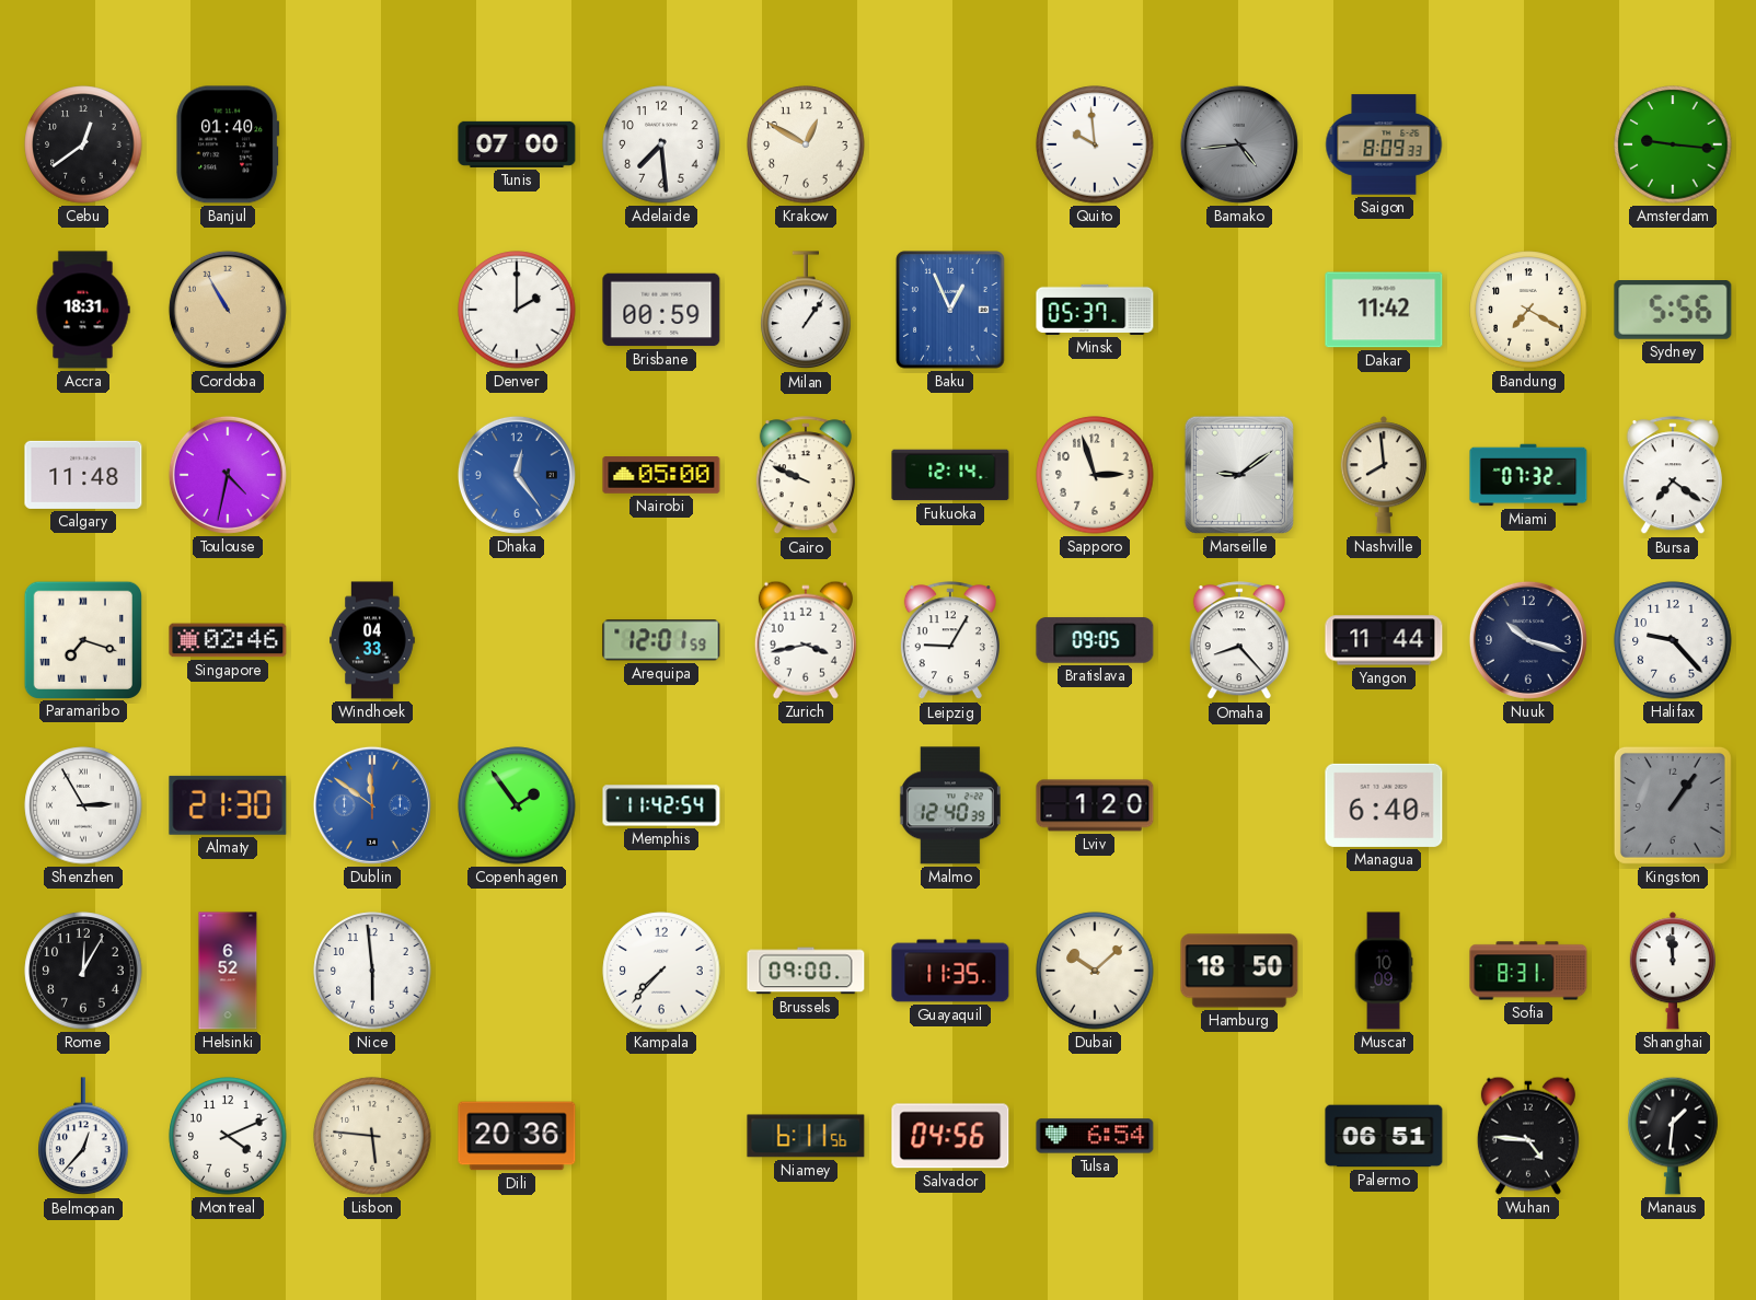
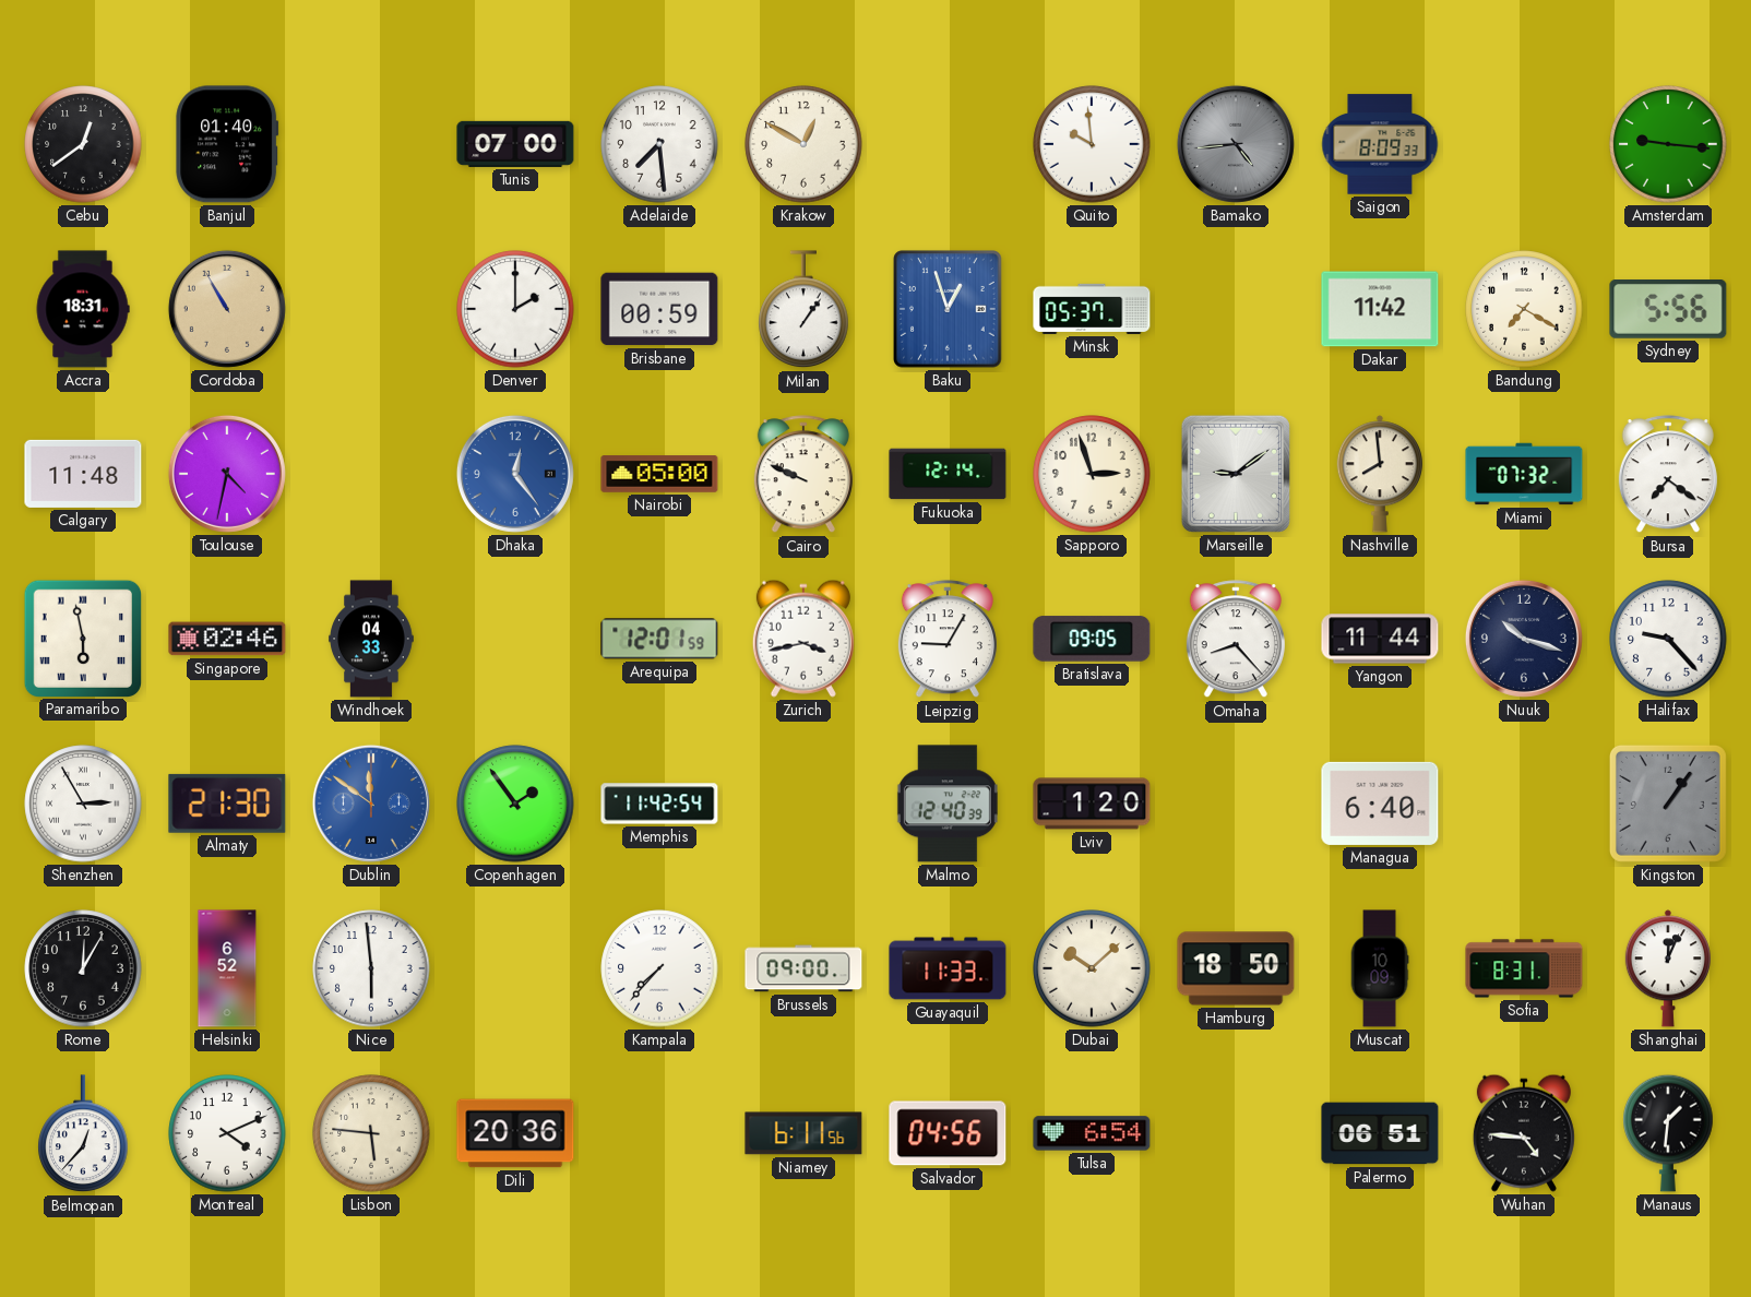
Baku: 12:56 -> 12:57
Paramaribo: 7:18 -> 5:58
Guayaquil: 11:35 -> 11:33
Shanghai: 11:59 -> 12:04
